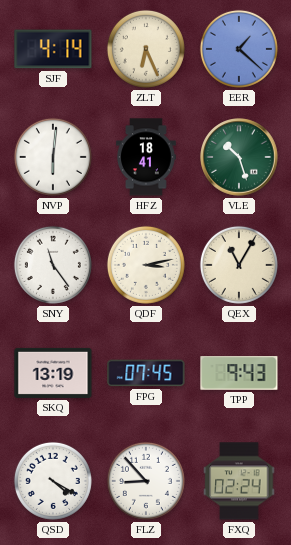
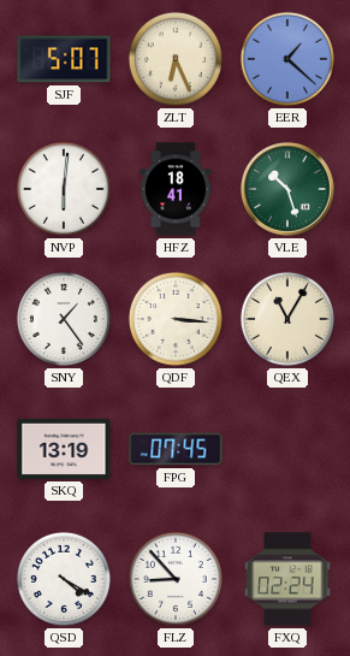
SJF: 4:14 -> 5:07
SNY: 11:24 -> 1:24
QDF: 3:13 -> 3:16
TPP: 9:43 -> none
